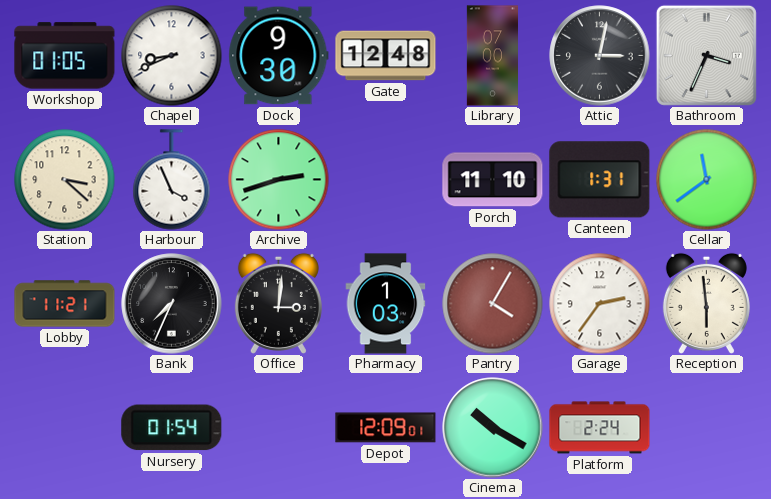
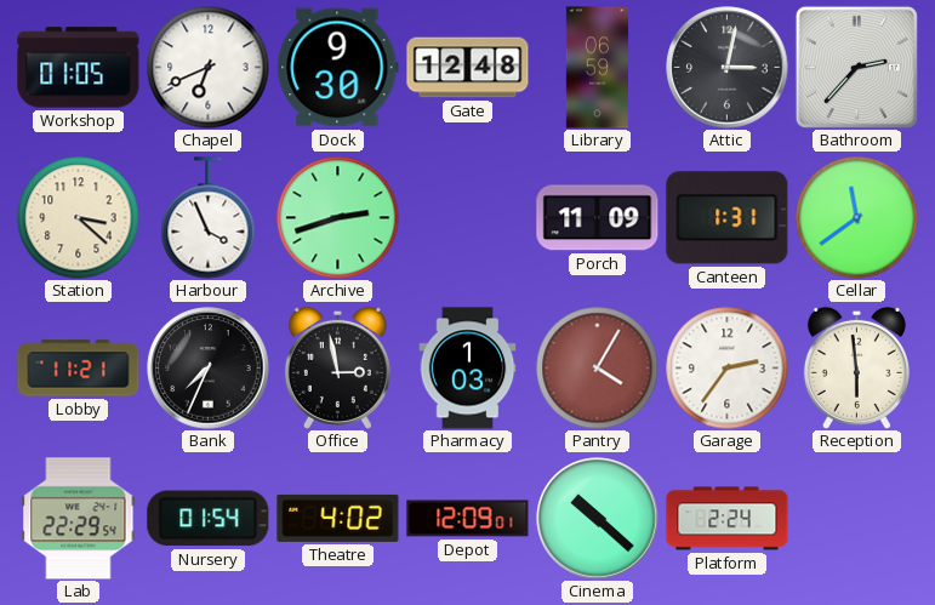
Chapel: 8:41 -> 6:41
Library: 07:00 -> 06:59
Bathroom: 3:34 -> 2:37
Porch: 11:10 -> 11:09
Office: 3:01 -> 2:58
Lab: none -> 22:29
Theatre: none -> 4:02
Cinema: 10:20 -> 10:22
